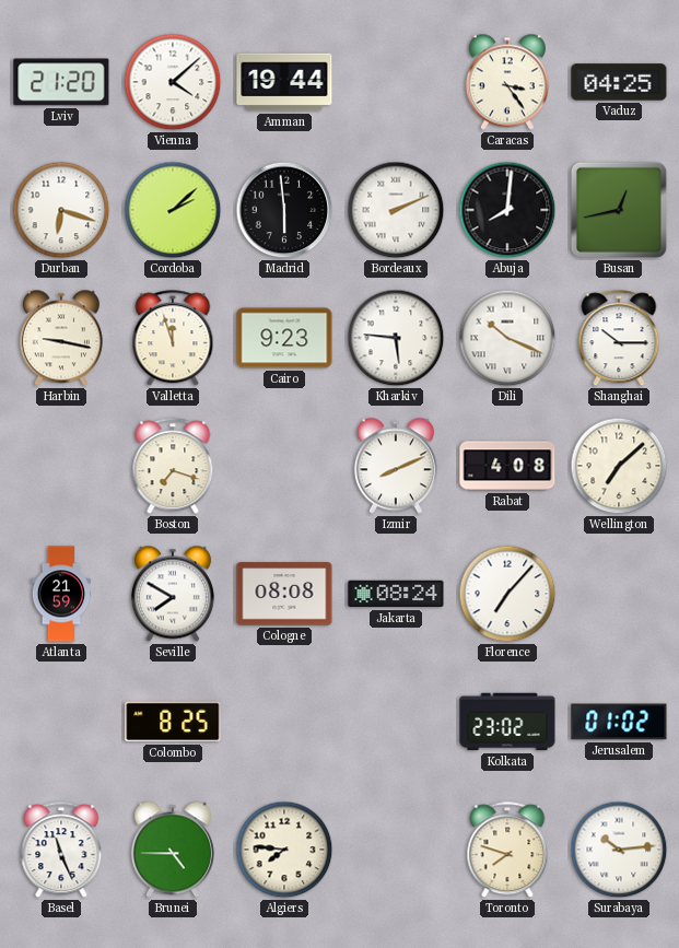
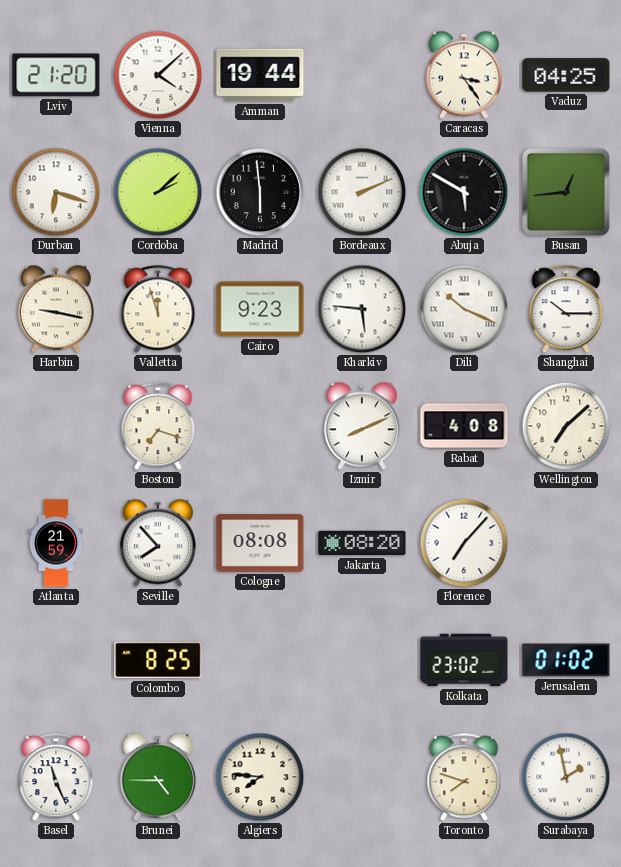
Abuja: 8:01 -> 5:50
Busan: 12:43 -> 12:44
Seville: 7:50 -> 7:53
Jakarta: 08:24 -> 08:20
Surabaya: 10:14 -> 1:58
